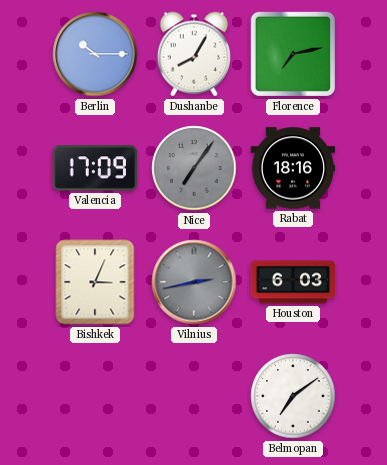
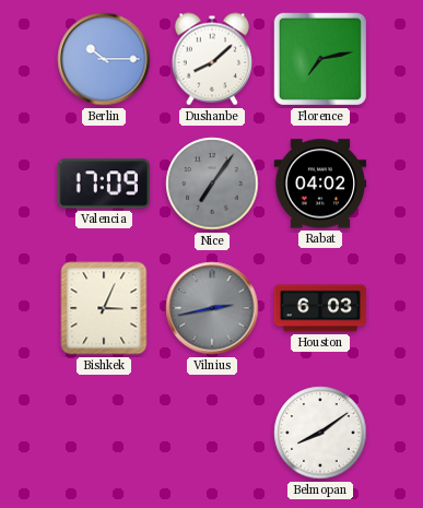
Dushanbe: 8:05 -> 8:08
Rabat: 18:16 -> 04:02
Belmopan: 7:09 -> 8:09
